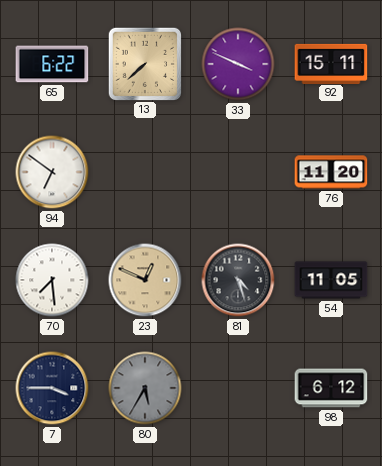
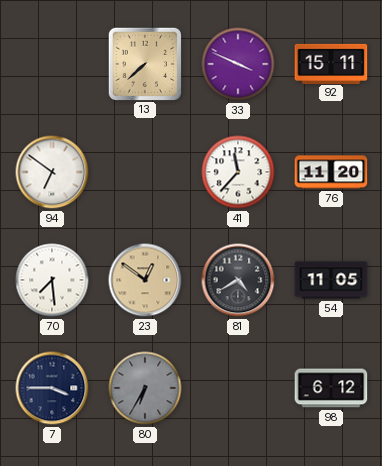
65: 6:22 -> none
41: none -> 11:37
23: 12:49 -> 12:51
81: 4:27 -> 4:40
80: 5:35 -> 6:35
